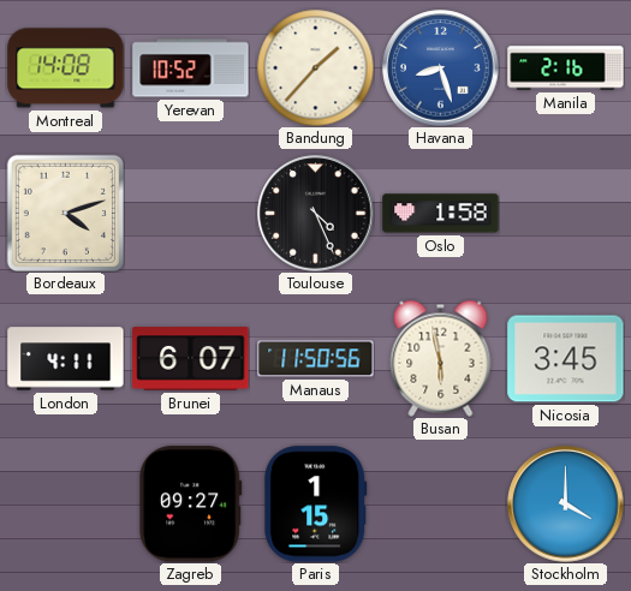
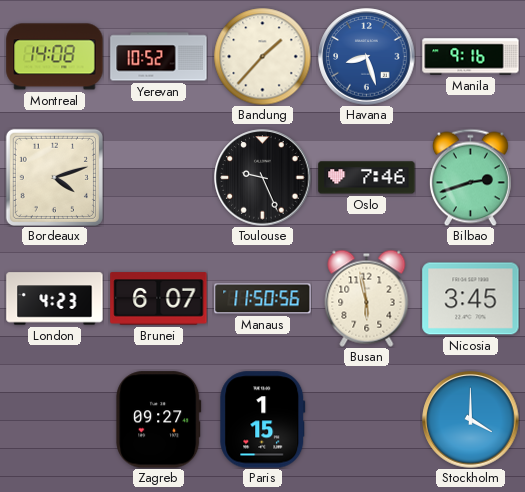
Manila: 2:16 -> 9:16
Toulouse: 4:26 -> 9:26
Oslo: 1:58 -> 7:46
Bilbao: none -> 2:42
London: 4:11 -> 4:23
